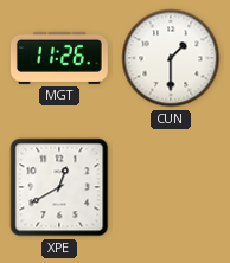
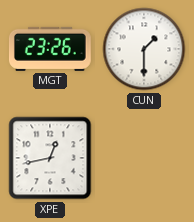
MGT: 11:26 -> 23:26
XPE: 12:40 -> 12:43
